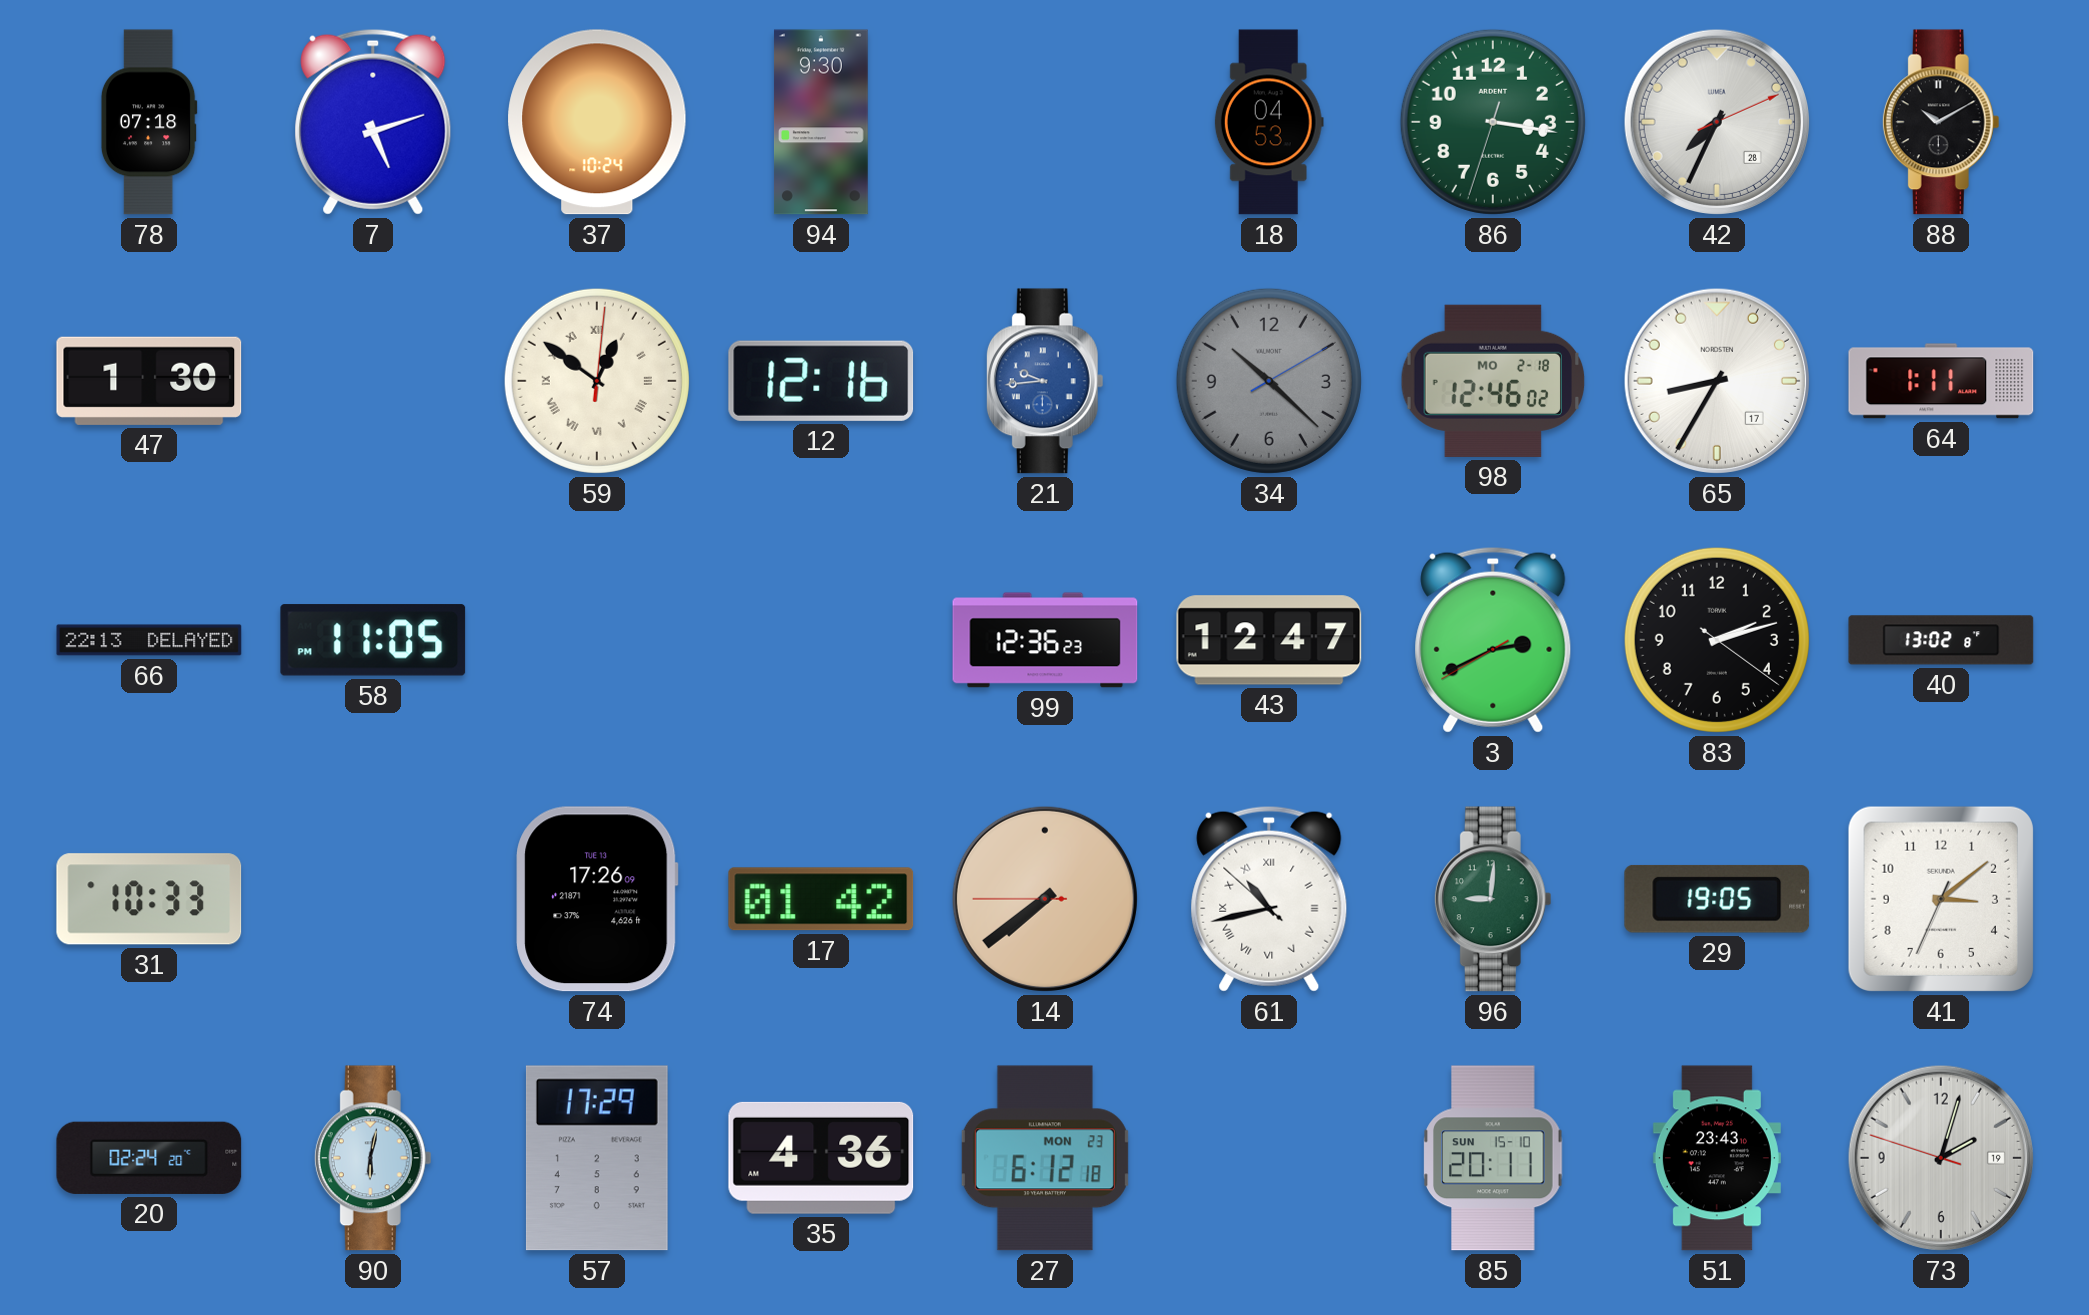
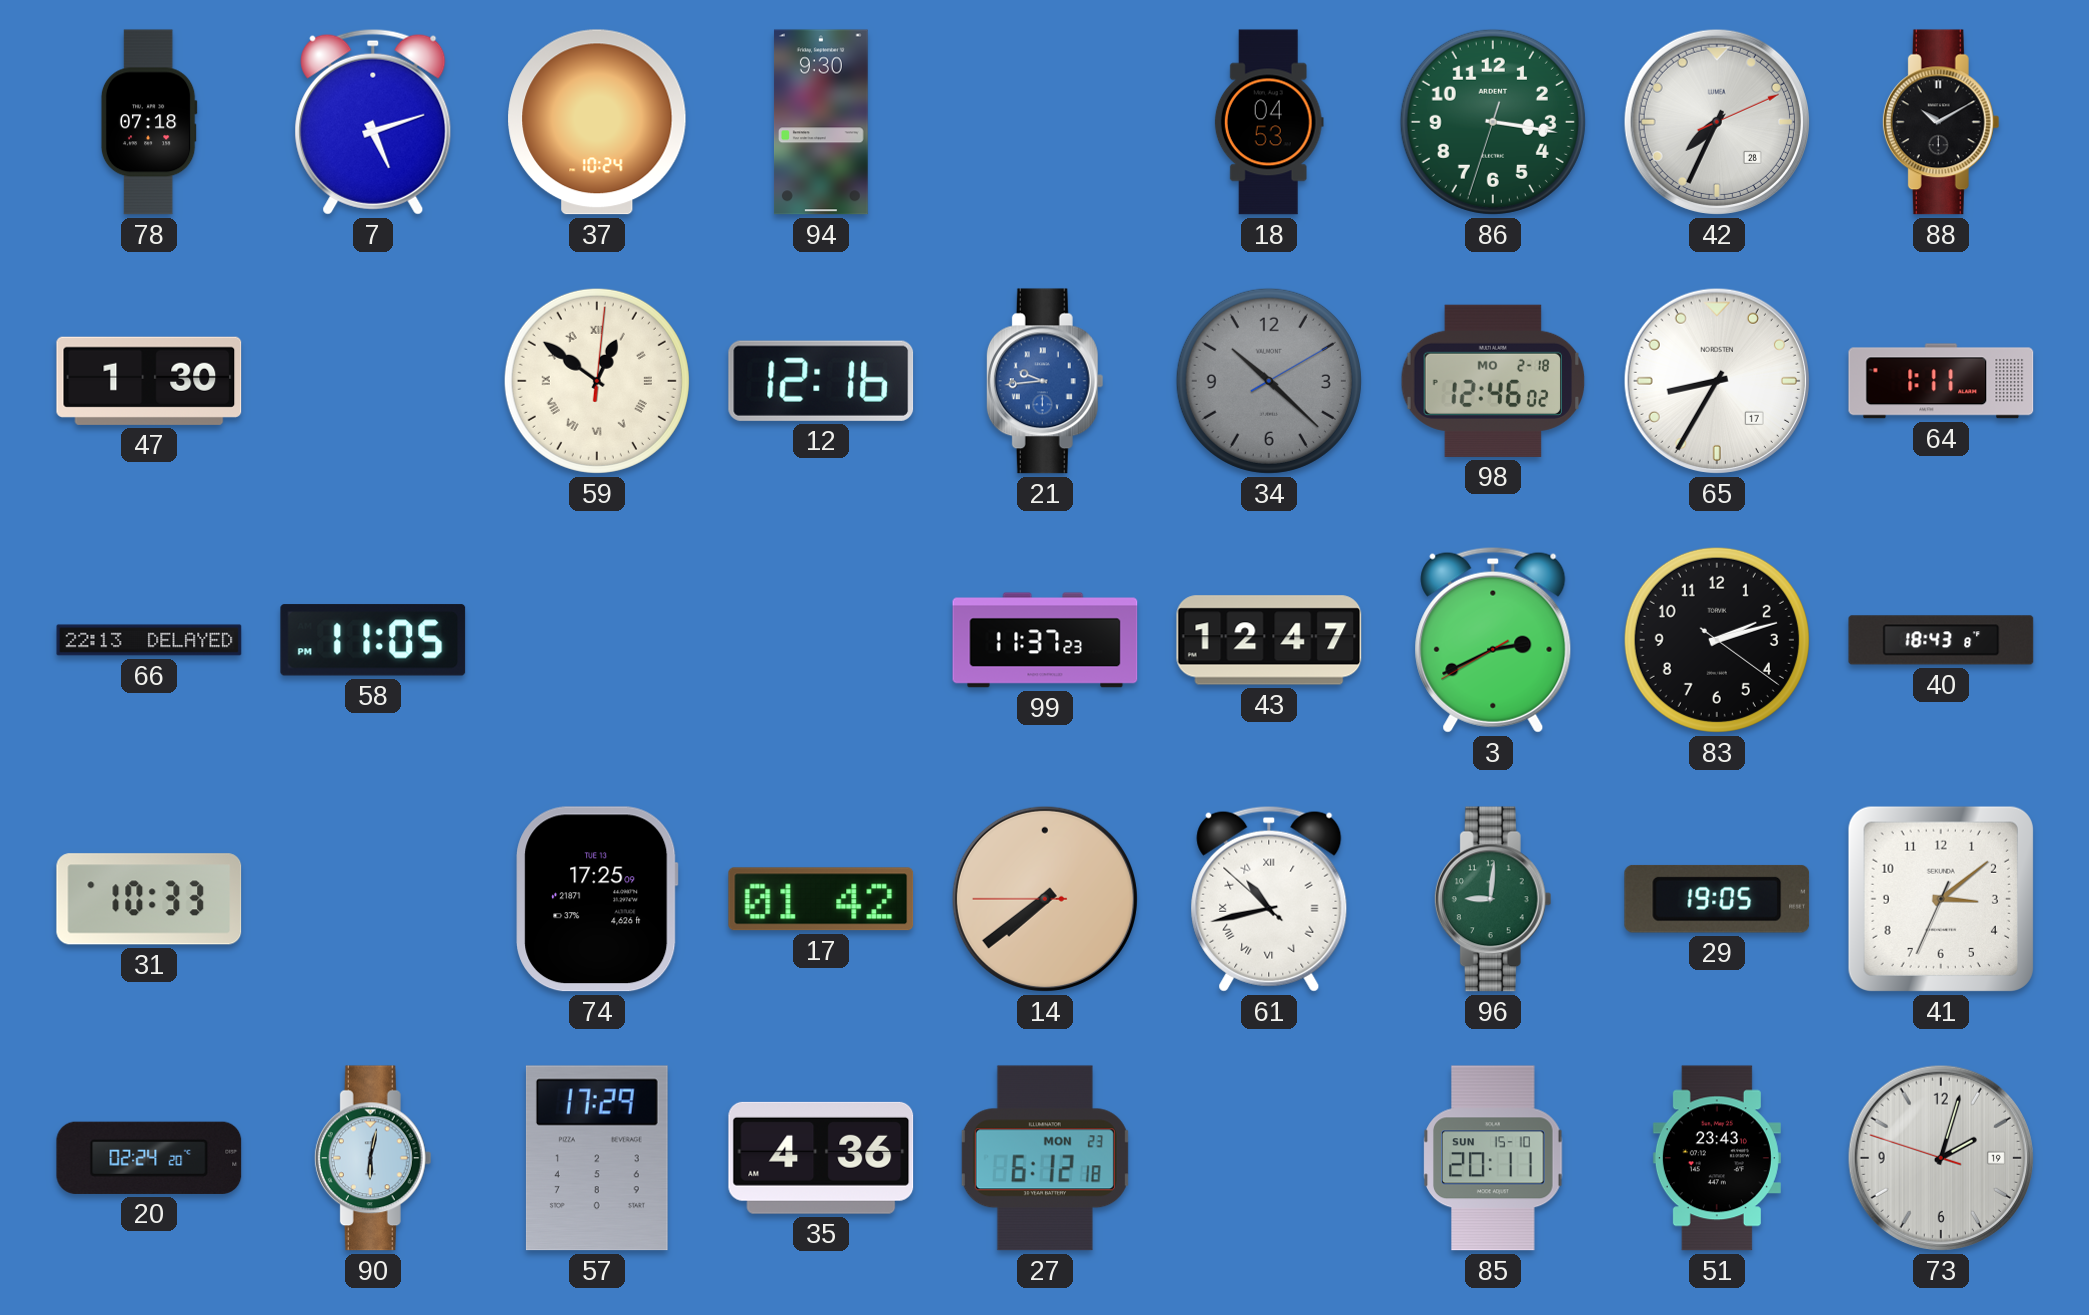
99: 12:36 -> 11:37
40: 13:02 -> 18:43
74: 17:26 -> 17:25
